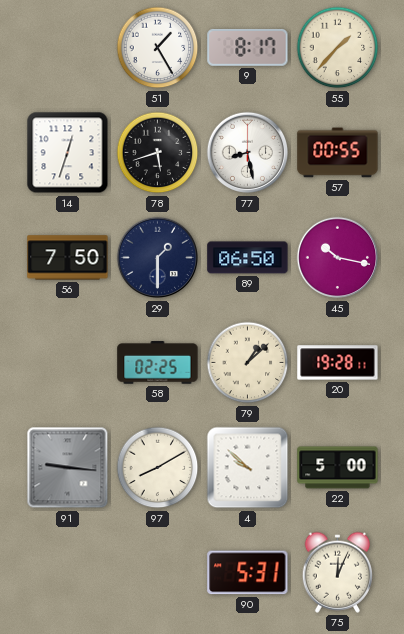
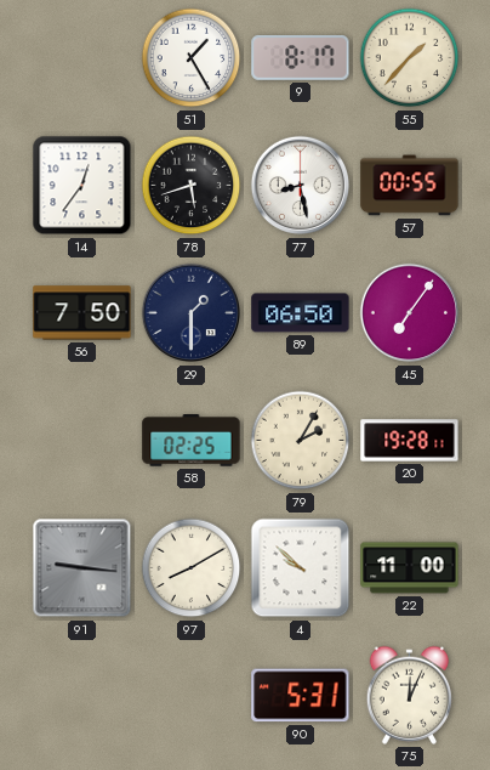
14: 12:33 -> 12:36
45: 10:17 -> 7:06
79: 1:08 -> 2:05
22: 5:00 -> 11:00
